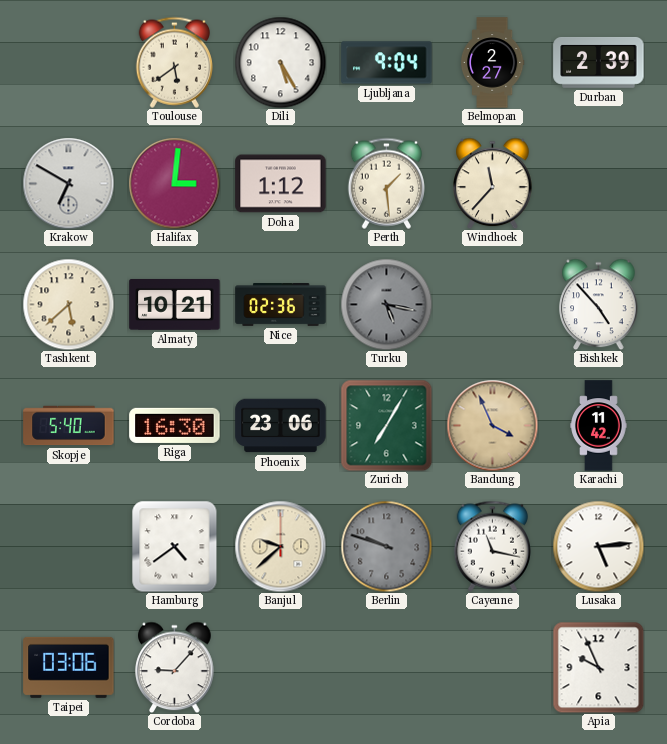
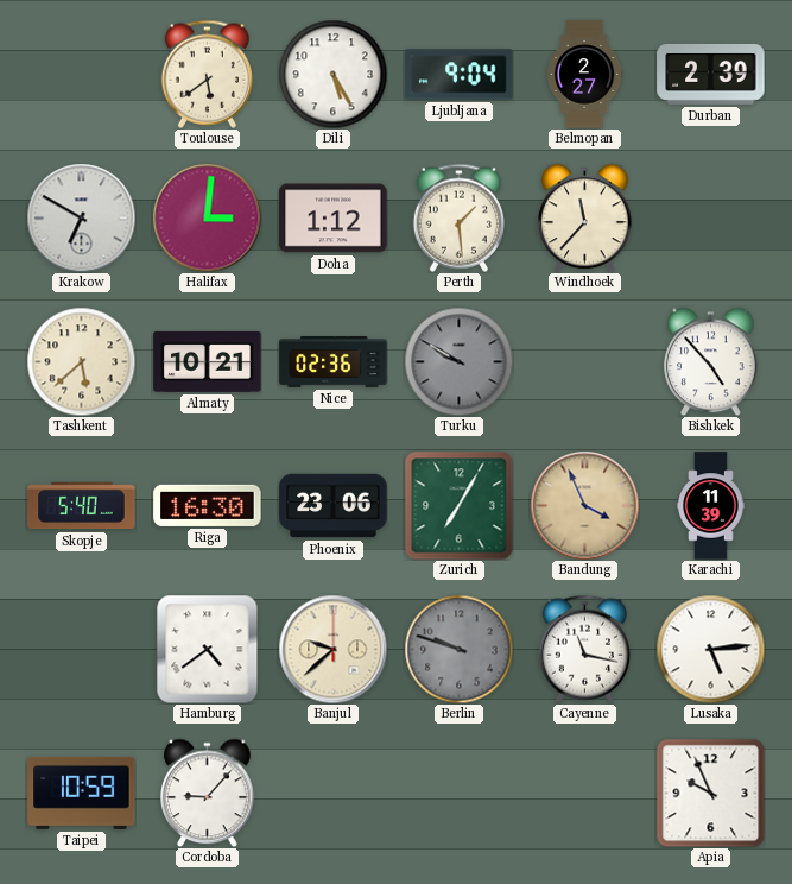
Turku: 5:17 -> 9:50
Karachi: 11:42 -> 11:39
Taipei: 03:06 -> 10:59
